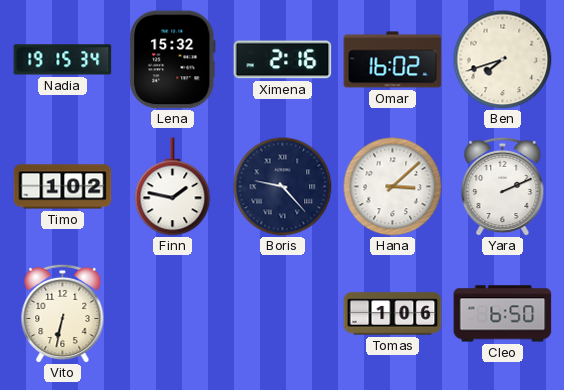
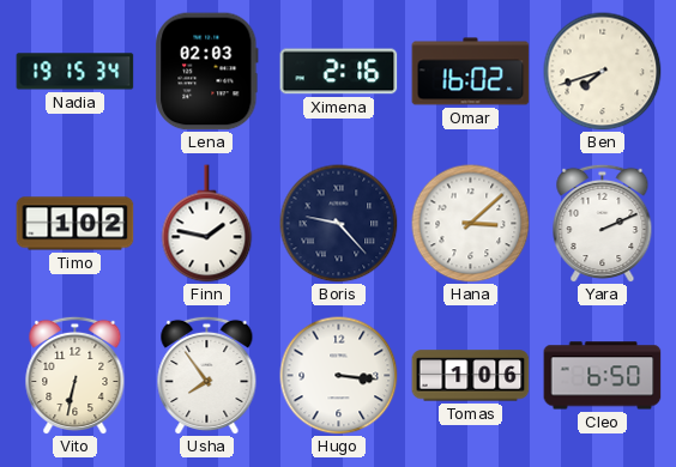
Lena: 15:32 -> 02:03
Usha: none -> 7:54
Hugo: none -> 3:16
